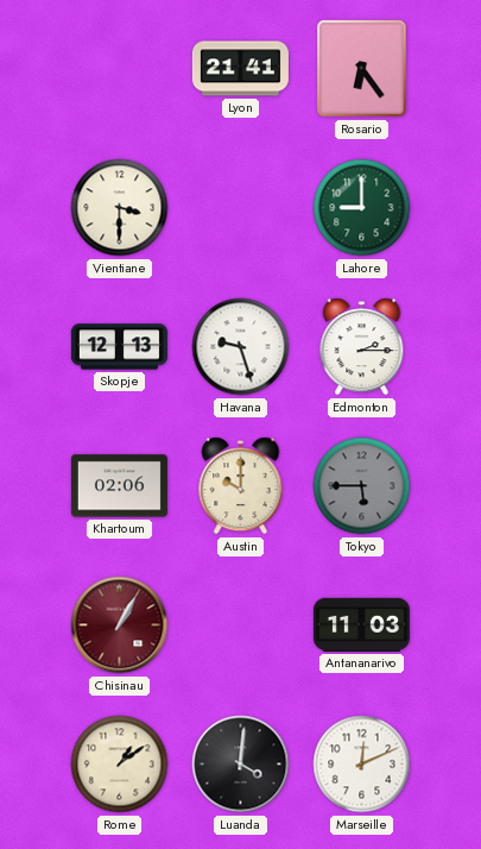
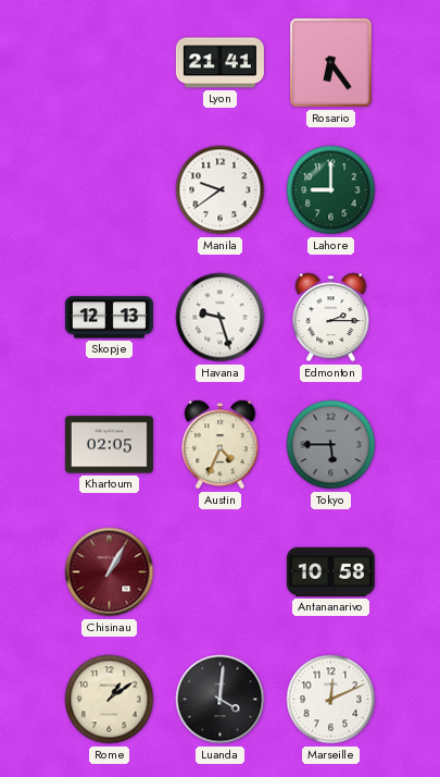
Vientiane: 3:30 -> none
Manila: none -> 9:39
Khartoum: 02:06 -> 02:05
Austin: 10:00 -> 4:34
Antananarivo: 11:03 -> 10:58
